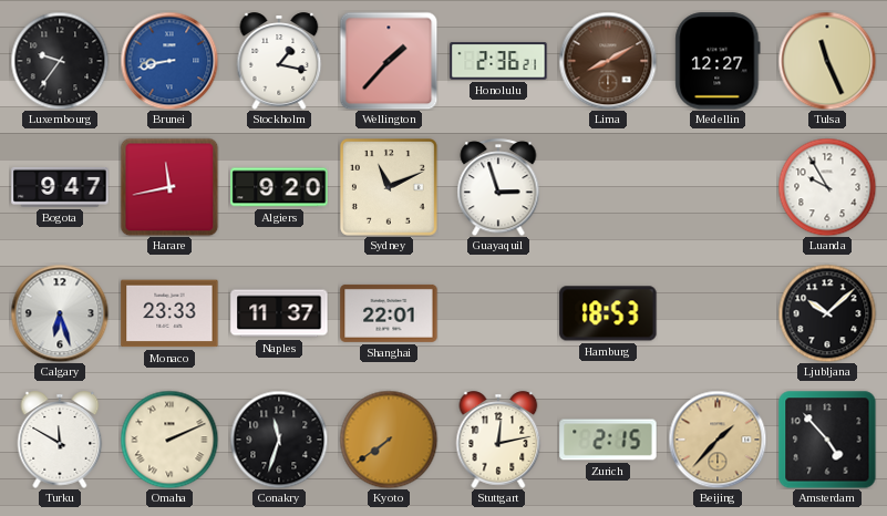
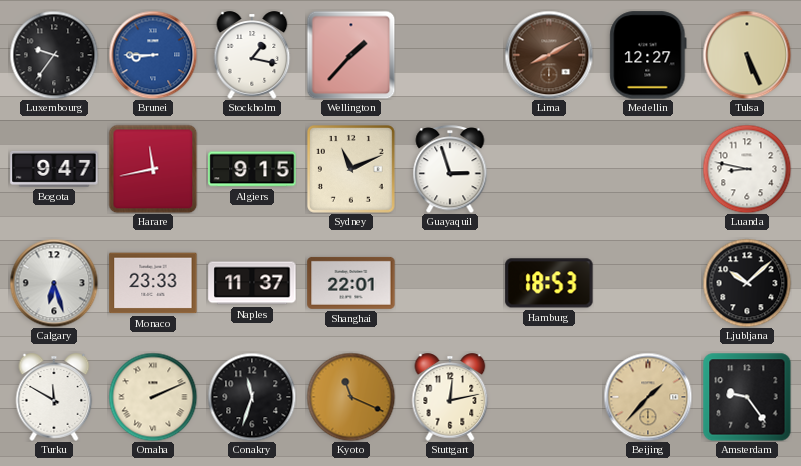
Brunei: 8:43 -> 8:45
Honolulu: 2:36 -> none
Tulsa: 11:26 -> 5:26
Algiers: 9:20 -> 9:15
Luanda: 9:55 -> 8:47
Kyoto: 7:39 -> 11:19
Zurich: 2:15 -> none
Amsterdam: 4:53 -> 9:24
